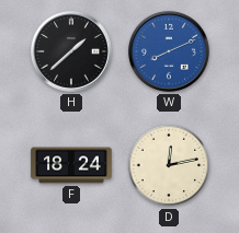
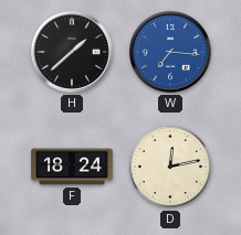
W: 8:11 -> 7:16
